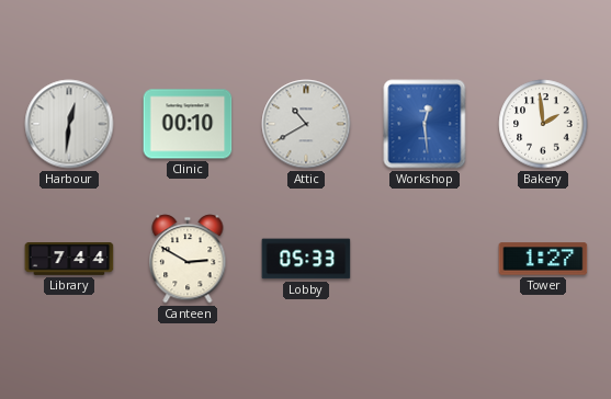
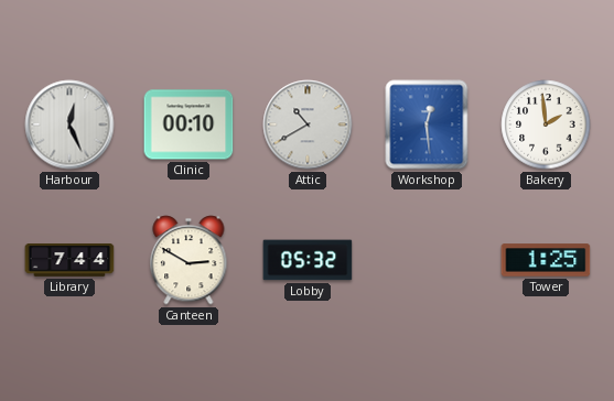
Harbour: 12:31 -> 12:26
Lobby: 05:33 -> 05:32
Tower: 1:27 -> 1:25
